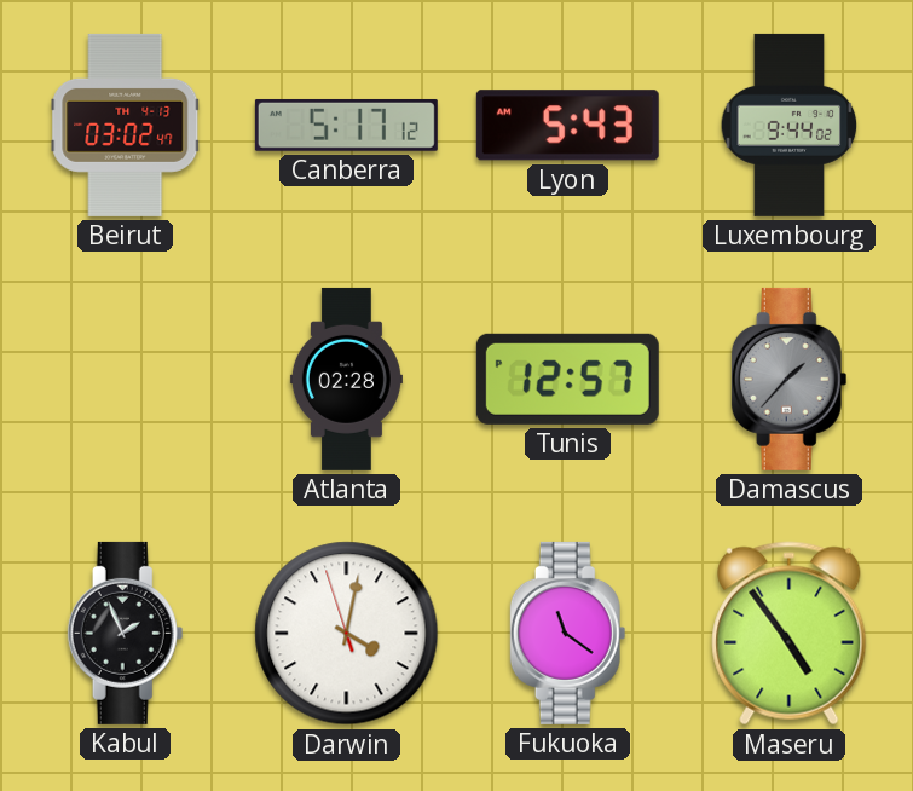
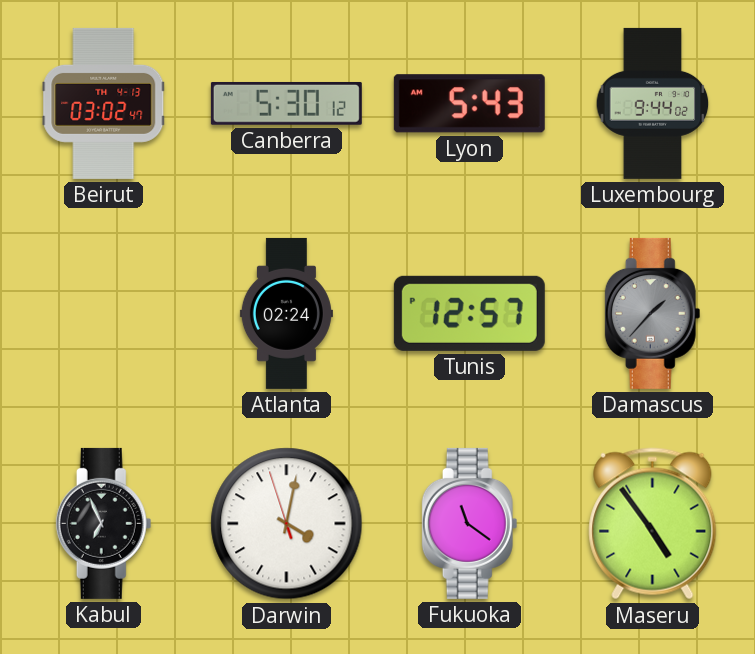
Canberra: 5:17 -> 5:30
Atlanta: 02:28 -> 02:24
Kabul: 1:56 -> 6:56
